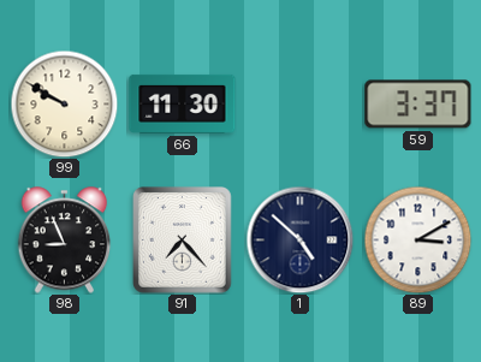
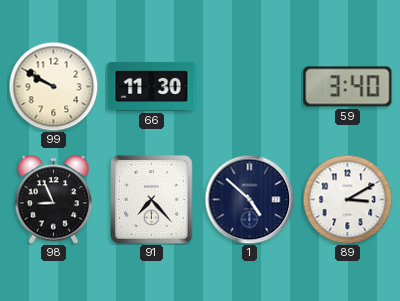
59: 3:37 -> 3:40
